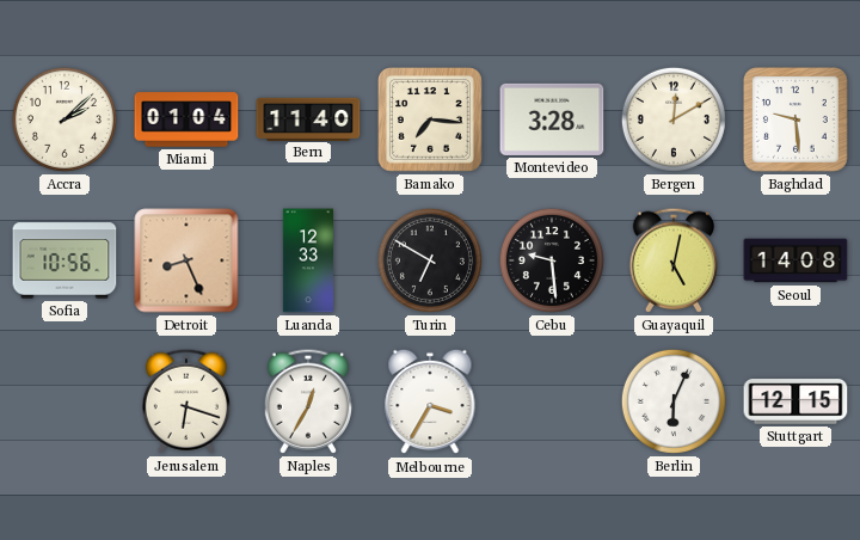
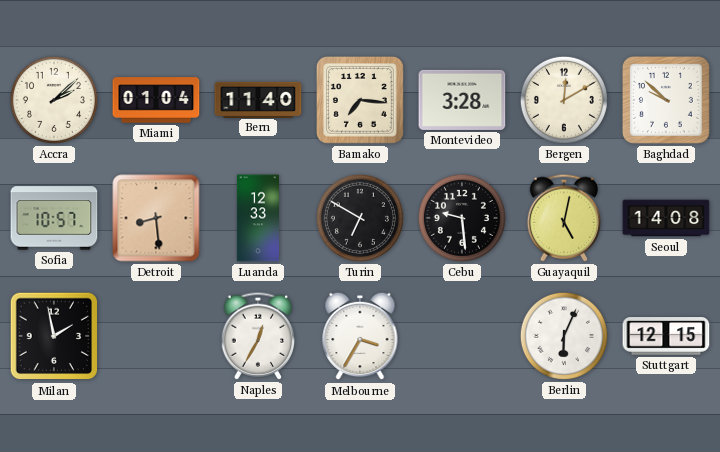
Baghdad: 9:29 -> 9:52
Sofia: 10:56 -> 10:57
Detroit: 8:26 -> 8:29
Milan: none -> 1:58
Jerusalem: 6:18 -> none
